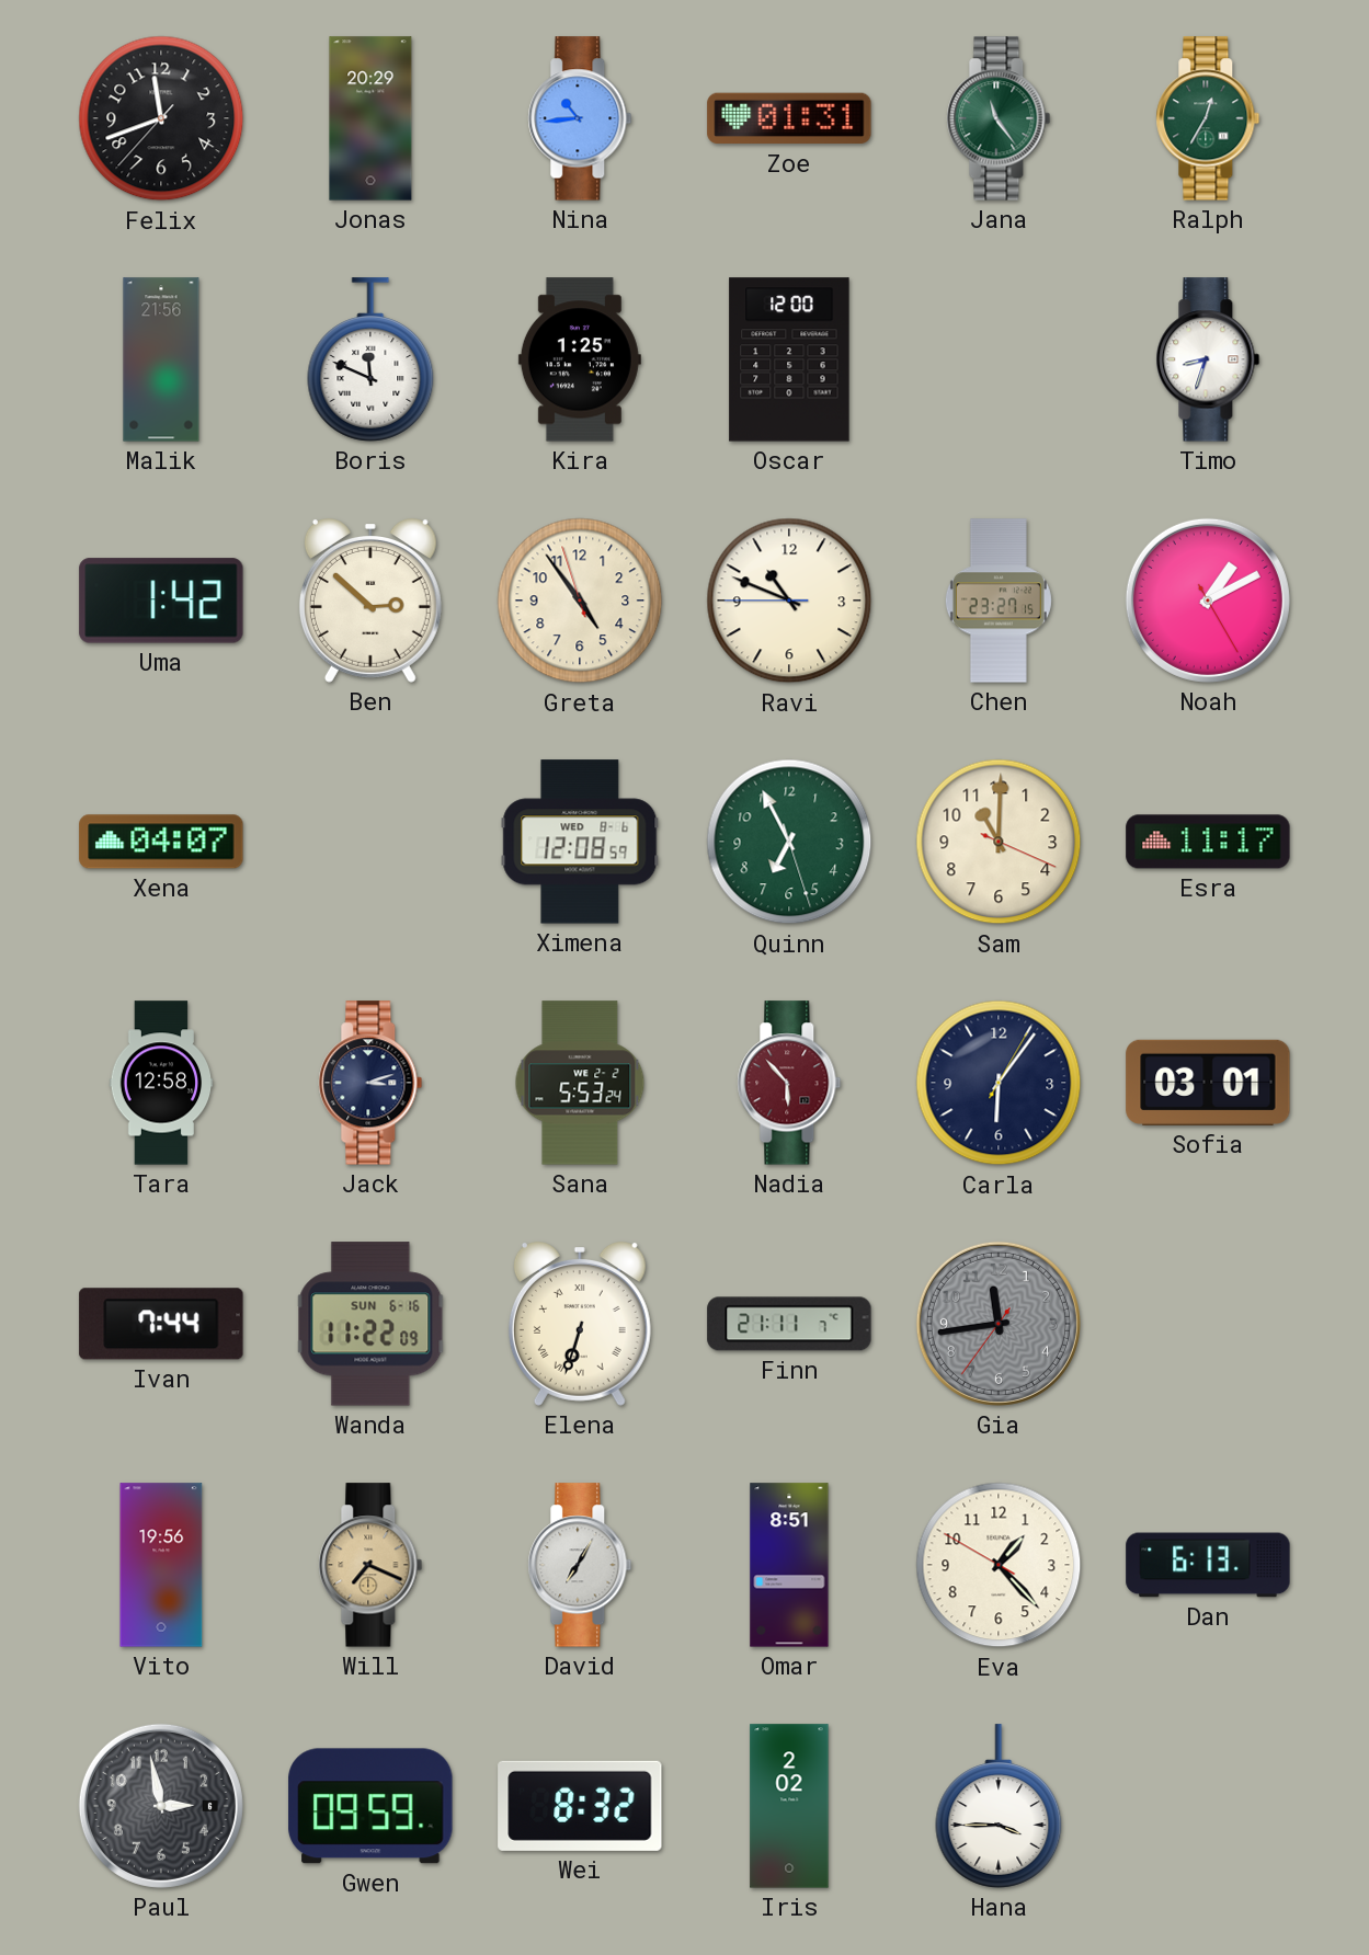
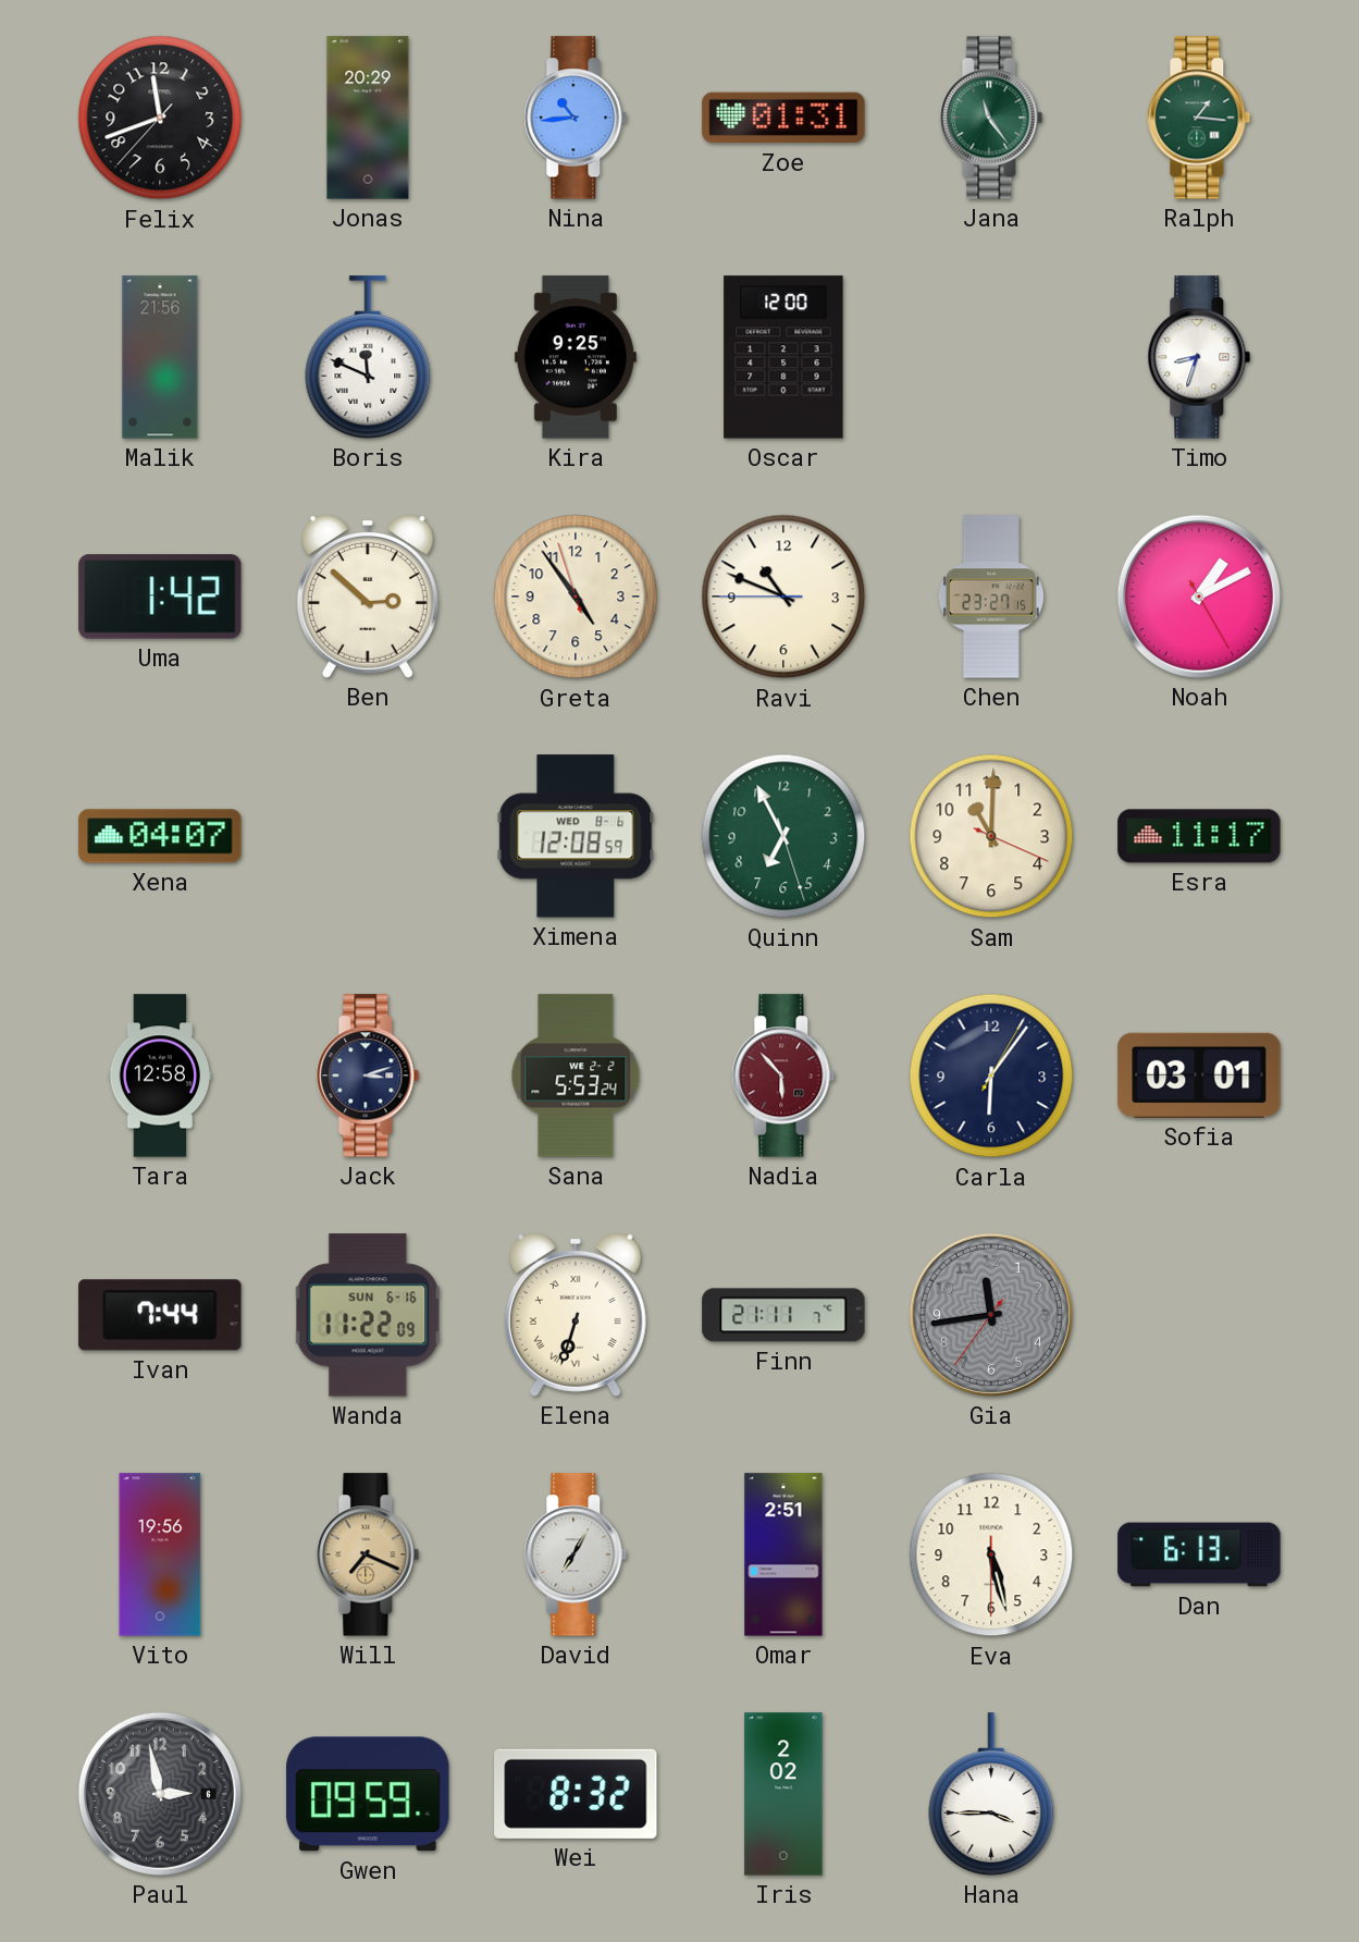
Ralph: 12:35 -> 1:16
Kira: 1:25 -> 9:25
Omar: 8:51 -> 2:51
Eva: 1:22 -> 5:27
